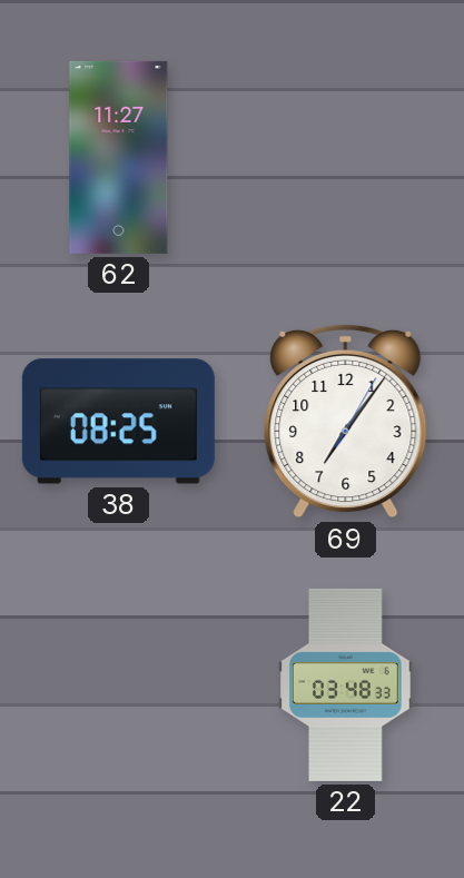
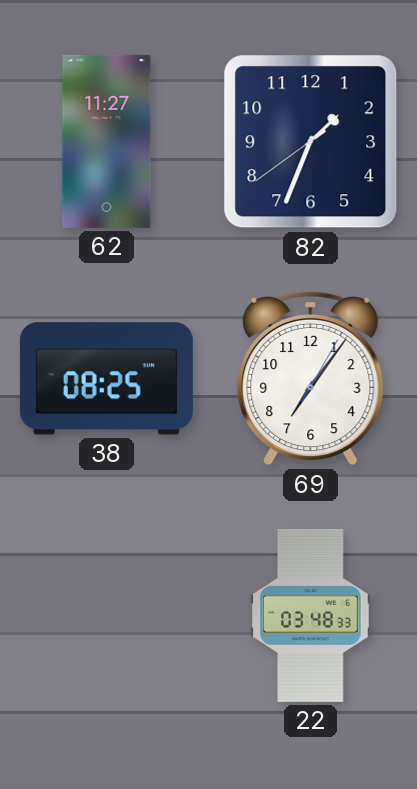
82: none -> 1:33
